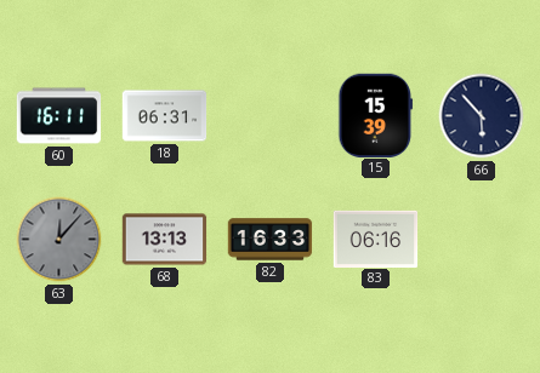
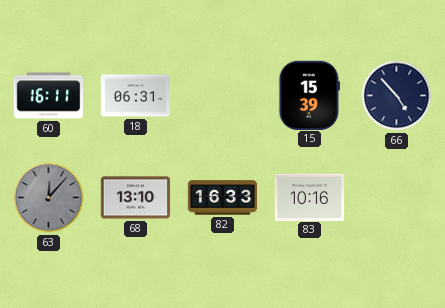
66: 5:53 -> 4:53
68: 13:13 -> 13:10
83: 06:16 -> 10:16
